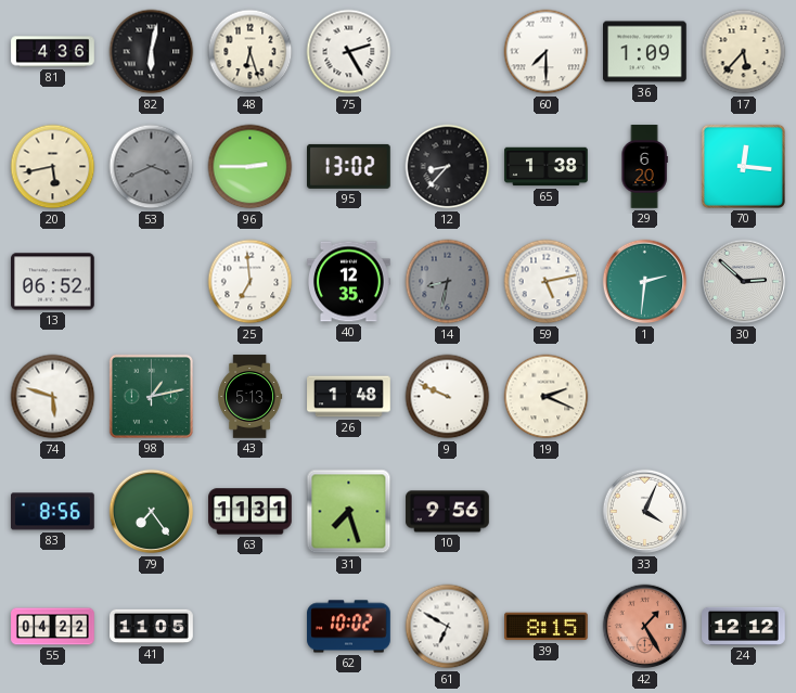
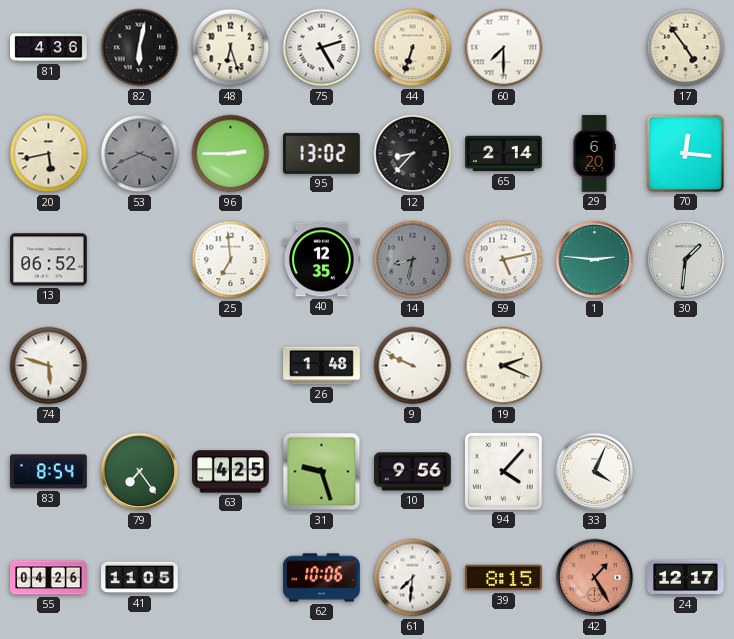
44: none -> 6:33
36: 1:09 -> none
17: 5:37 -> 4:54
65: 1:38 -> 2:14
1: 2:31 -> 2:46
30: 2:52 -> 1:31
98: 1:13 -> none
43: 5:13 -> none
83: 8:56 -> 8:54
63: 11:31 -> 4:25
31: 7:27 -> 9:27
94: none -> 4:07
55: 04:22 -> 04:26
62: 10:02 -> 10:06
61: 6:50 -> 7:31
24: 12:12 -> 12:17
